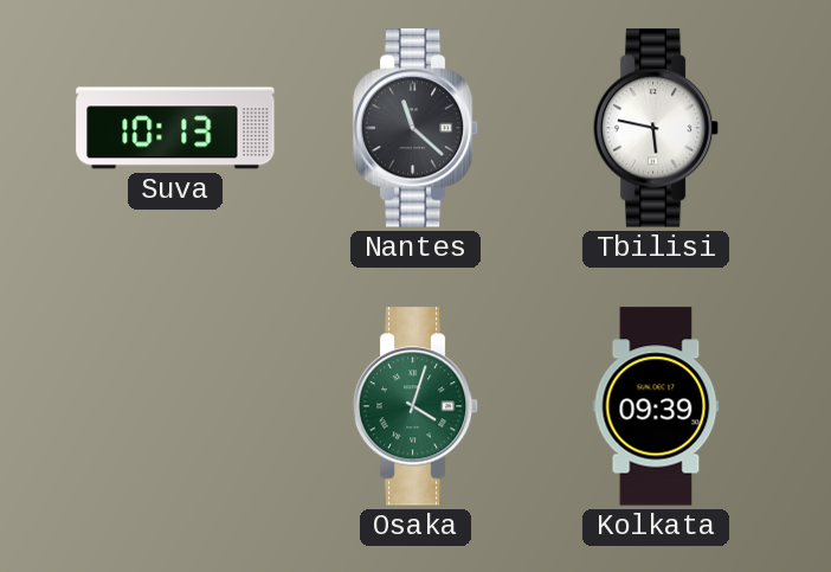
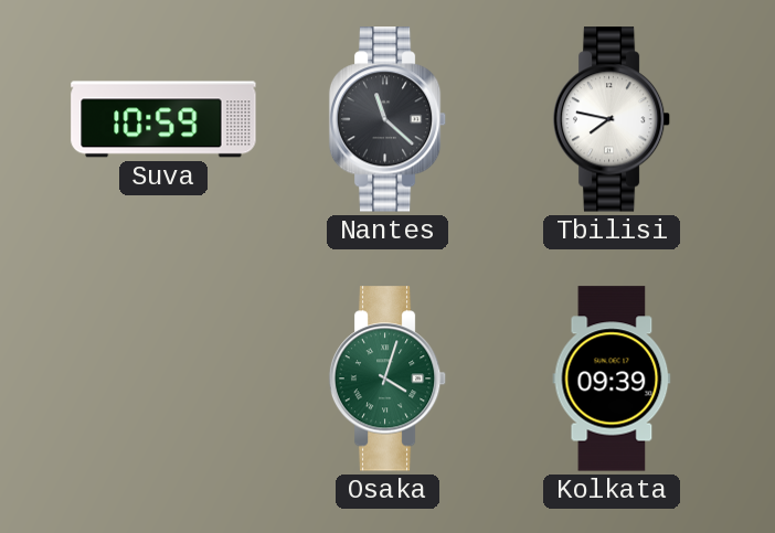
Suva: 10:13 -> 10:59
Tbilisi: 5:47 -> 7:47
